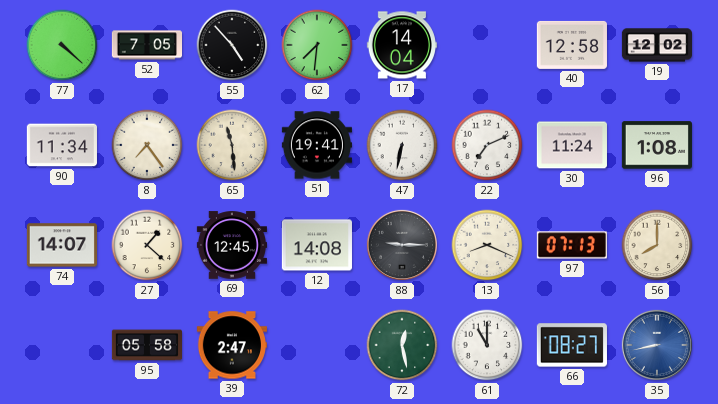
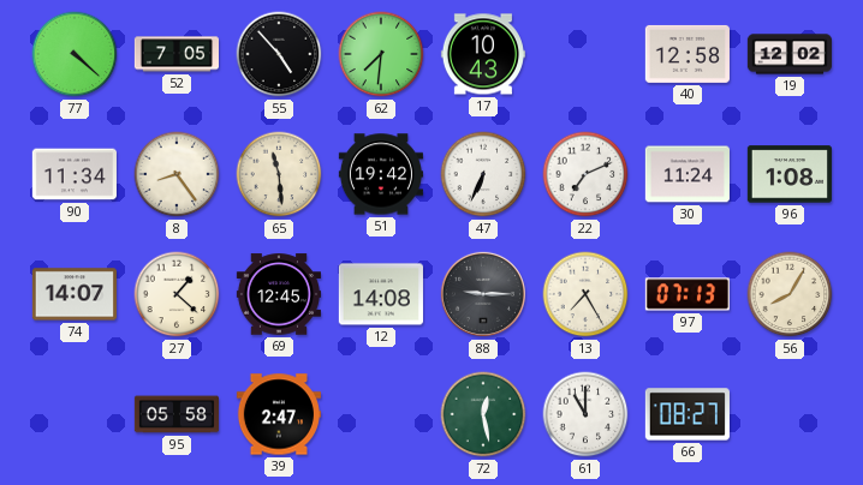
17: 14:04 -> 10:43
8: 7:24 -> 8:24
51: 19:41 -> 19:42
47: 6:32 -> 6:34
13: 8:19 -> 7:25
56: 8:00 -> 8:05
35: 8:43 -> none
